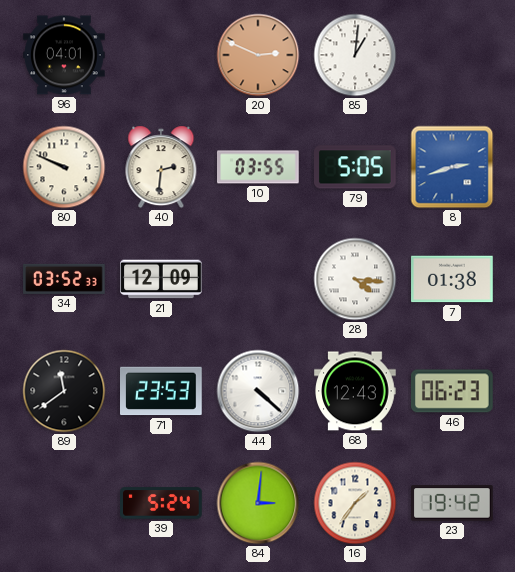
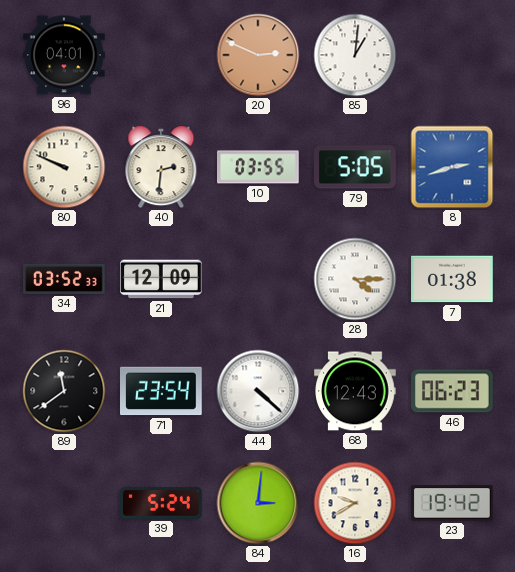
28: 4:16 -> 4:15
71: 23:53 -> 23:54
16: 1:36 -> 9:40
